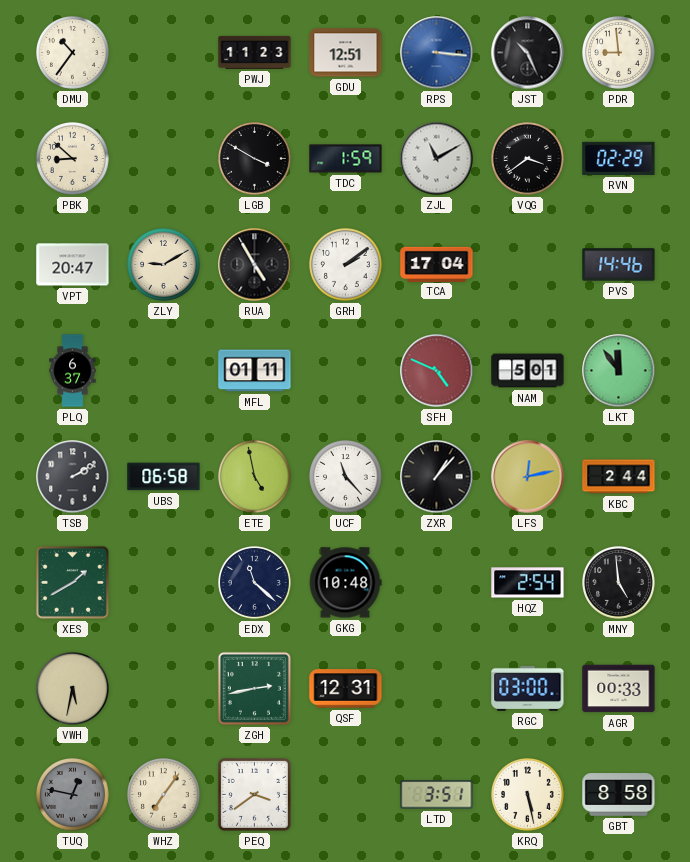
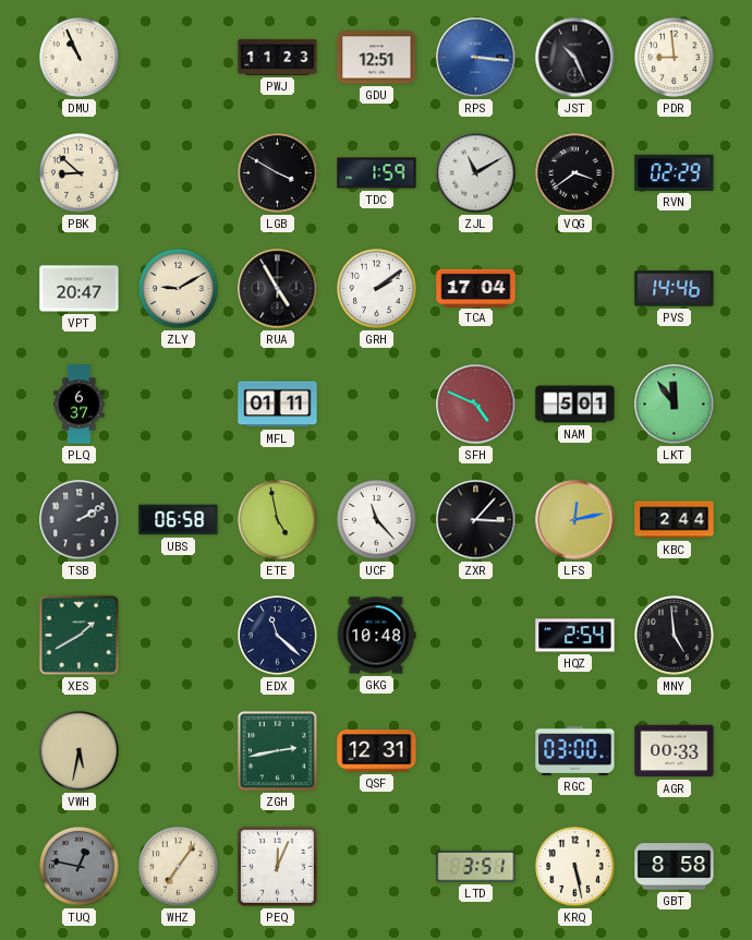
DMU: 10:36 -> 10:56
ZXR: 1:07 -> 3:07
PEQ: 3:39 -> 12:04
